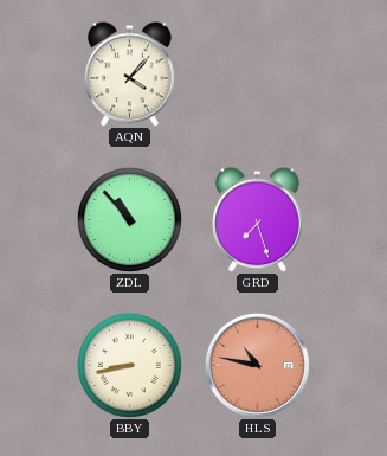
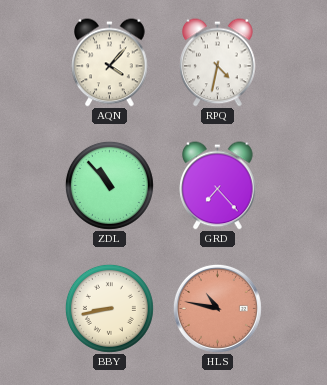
RPQ: none -> 4:32
GRD: 7:27 -> 7:23
